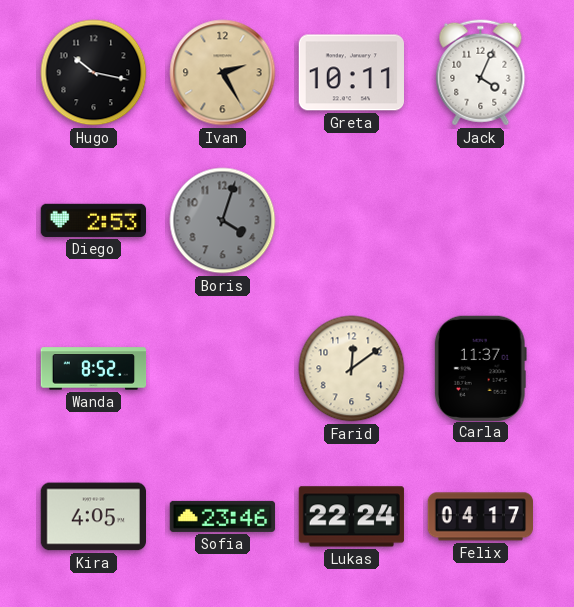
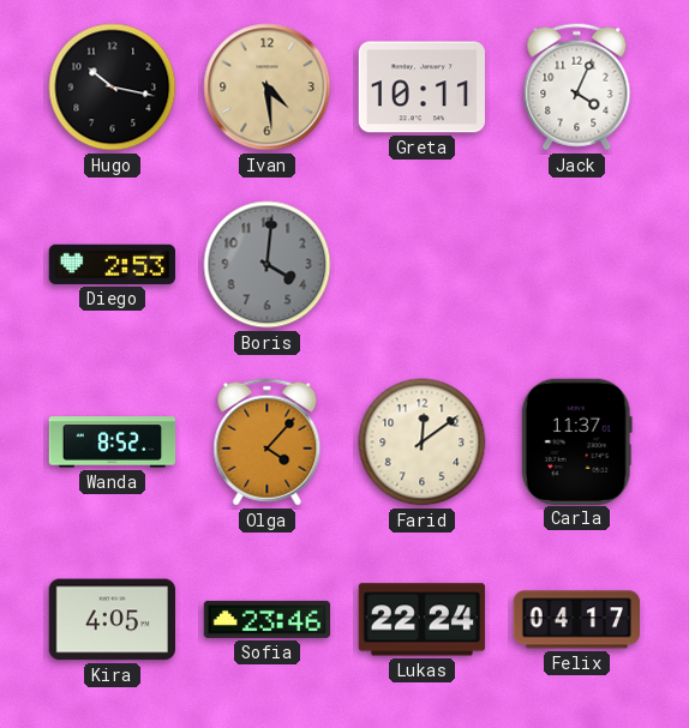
Ivan: 2:25 -> 4:29
Boris: 4:03 -> 4:01
Olga: none -> 4:07
